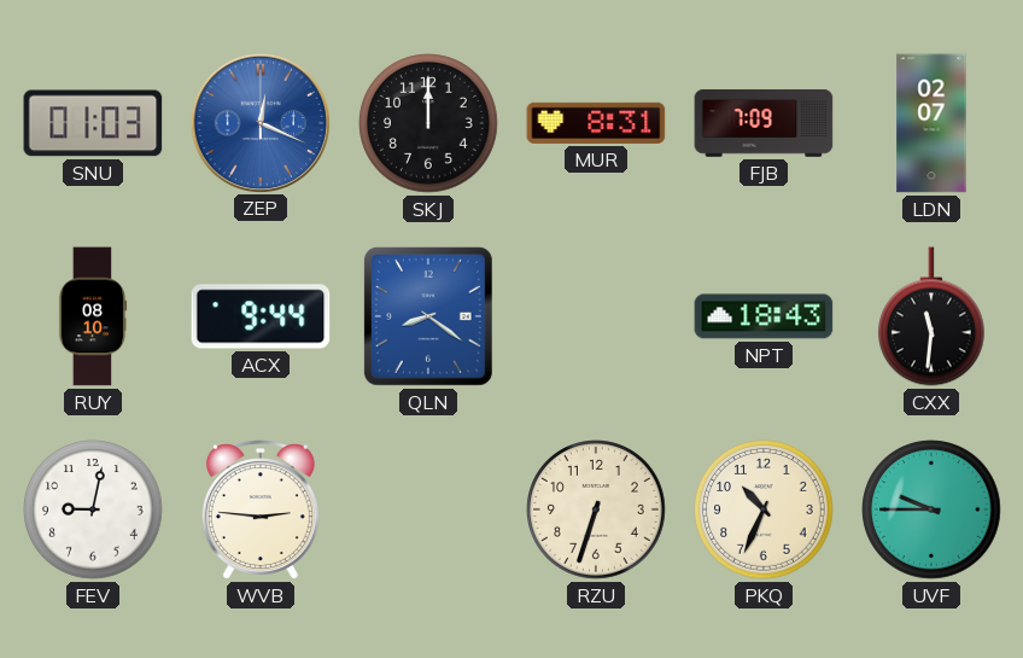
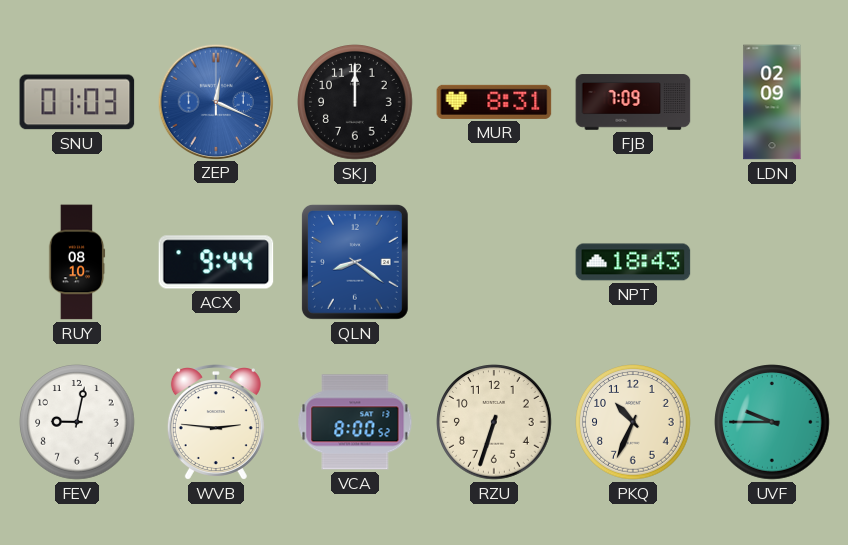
LDN: 02:07 -> 02:09
CXX: 11:31 -> none
VCA: none -> 8:00
